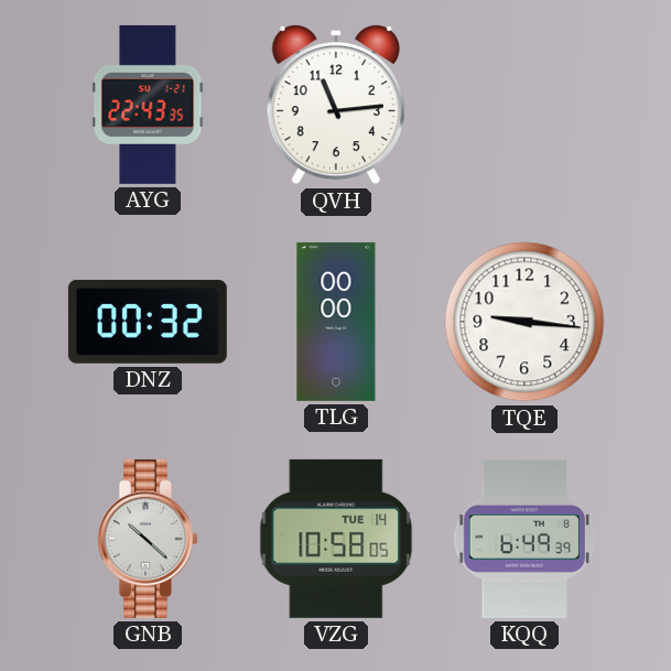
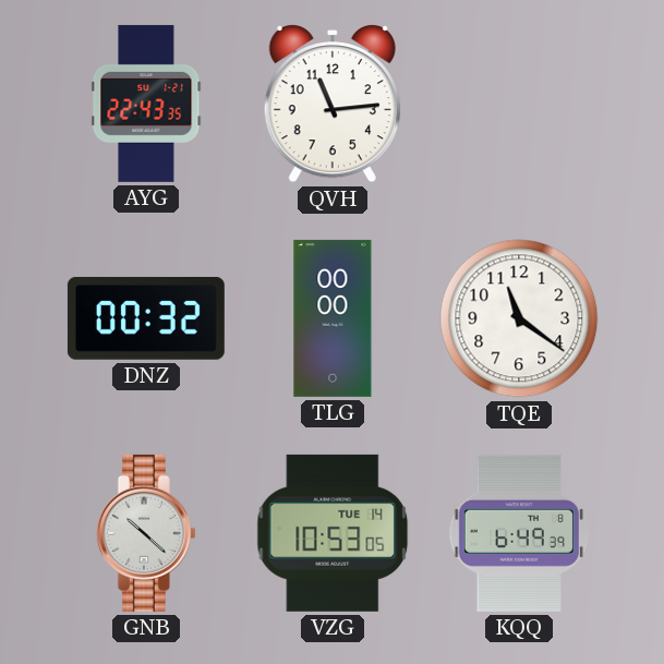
TQE: 9:16 -> 11:21
VZG: 10:58 -> 10:53
